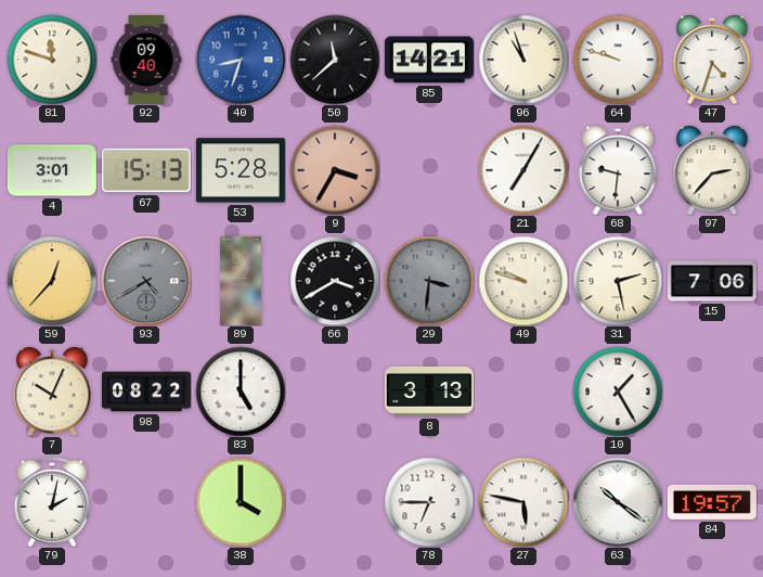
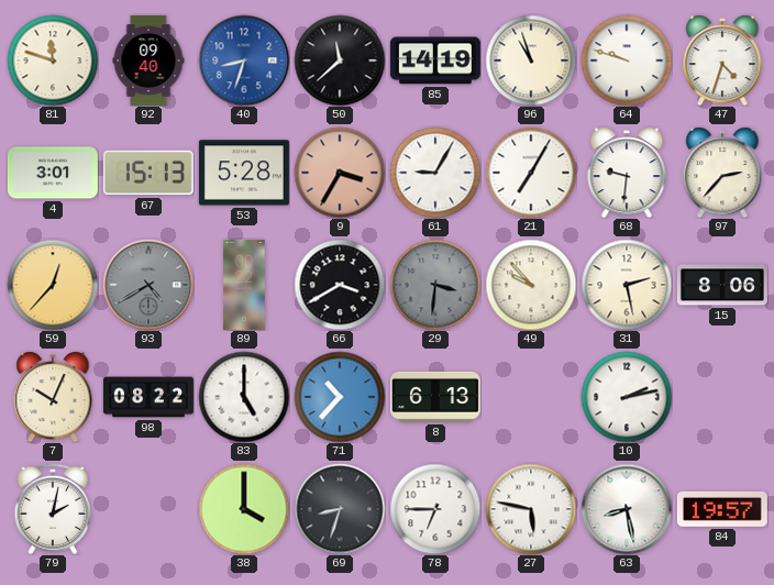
85: 14:21 -> 14:19
61: none -> 9:05
49: 9:48 -> 9:53
15: 7:06 -> 8:06
71: none -> 10:37
8: 3:13 -> 6:13
10: 1:25 -> 2:13
69: none -> 8:33
63: 10:21 -> 8:28
